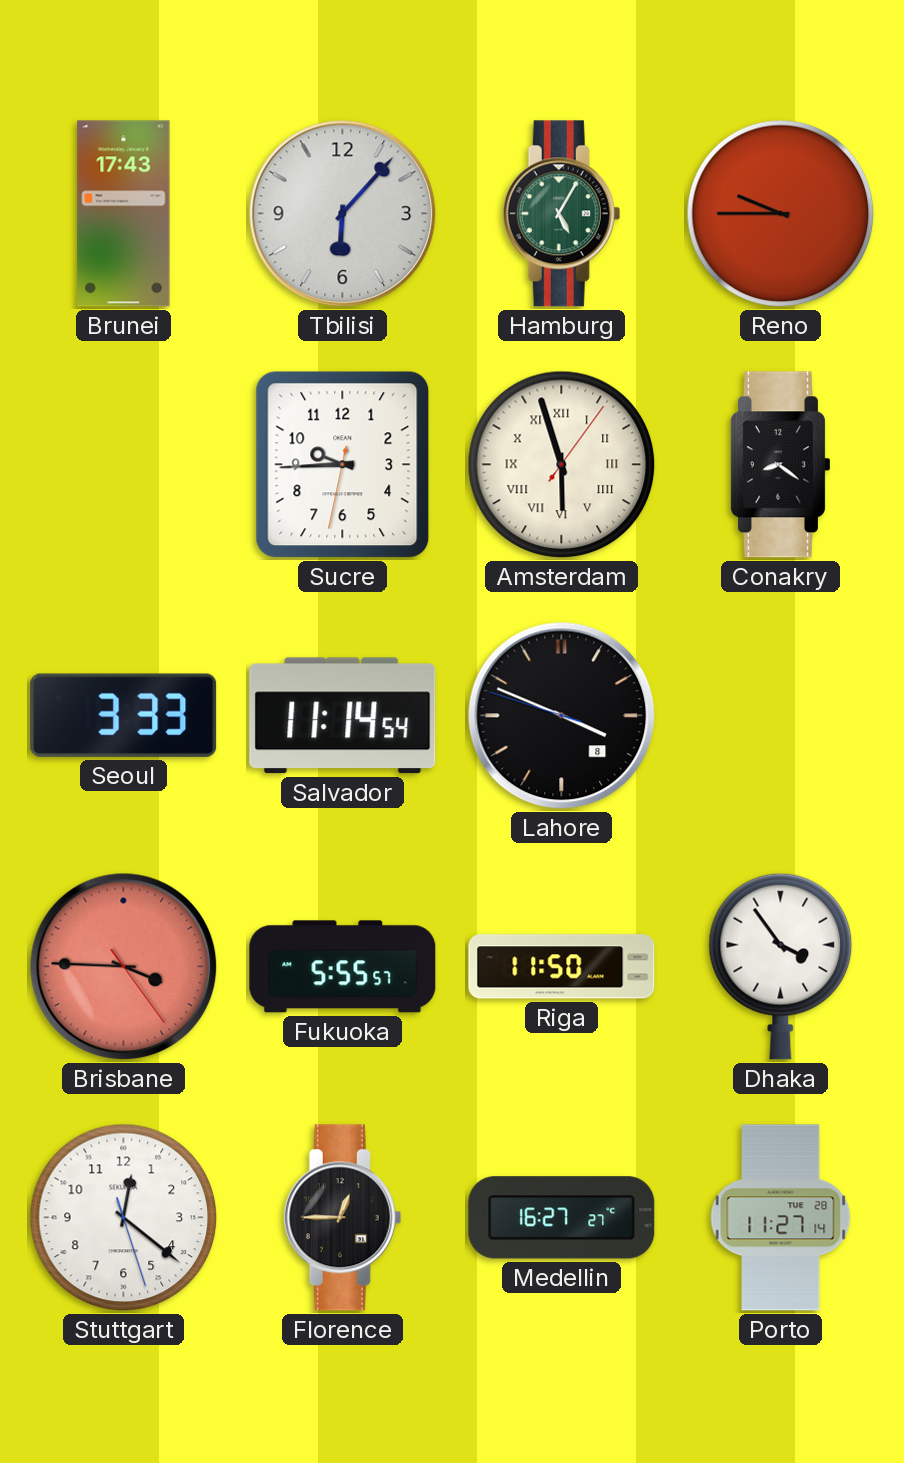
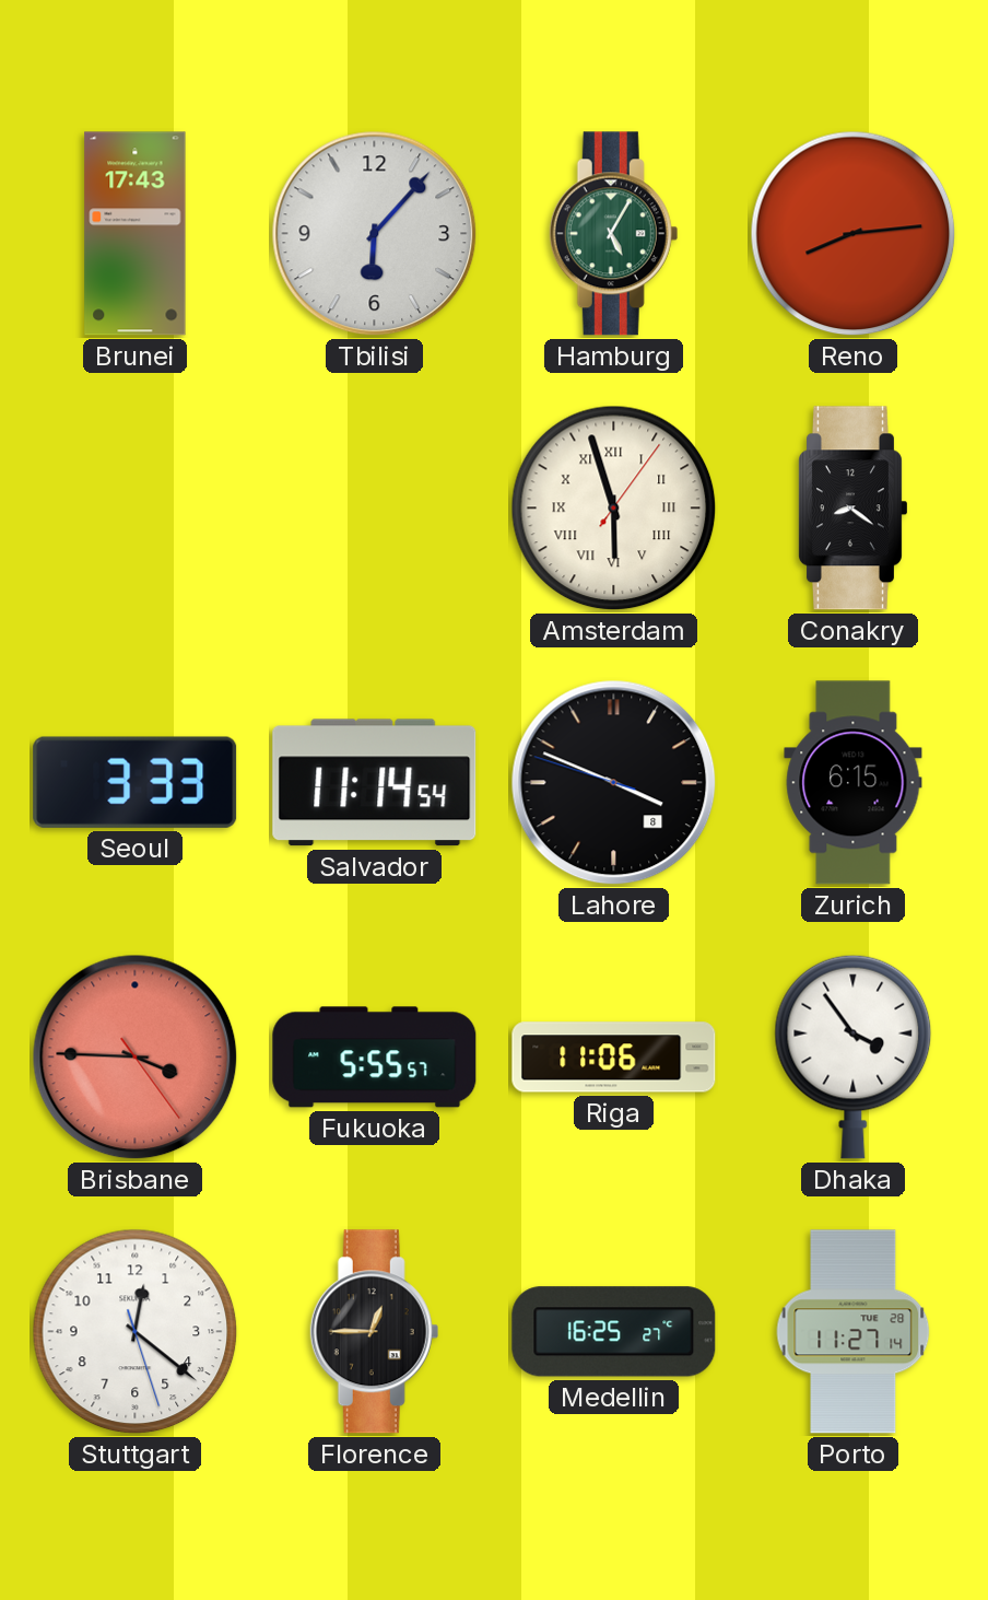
Reno: 9:45 -> 8:14
Sucre: 9:44 -> none
Zurich: none -> 6:15
Riga: 11:50 -> 11:06
Medellin: 16:27 -> 16:25
